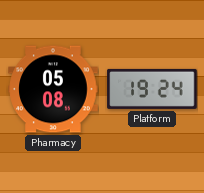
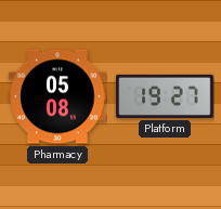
Platform: 19:24 -> 19:27
